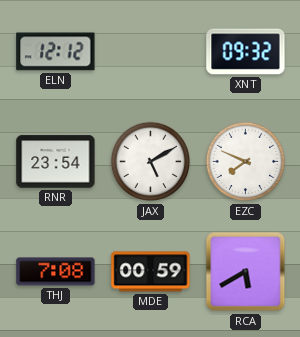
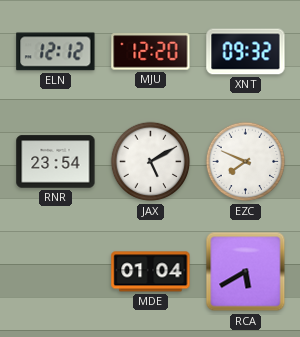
MJU: none -> 12:20
THJ: 7:08 -> none
MDE: 00:59 -> 01:04
